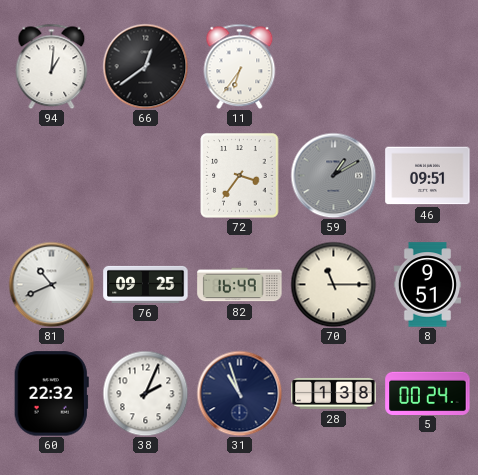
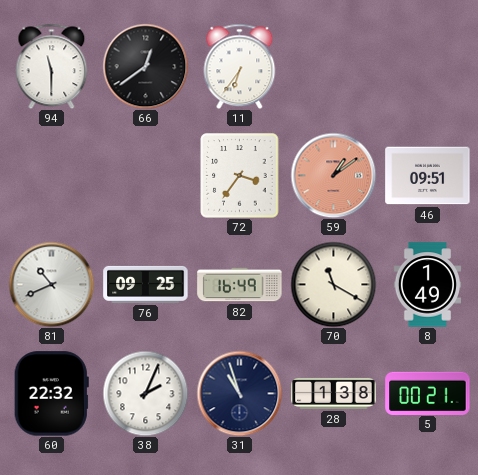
94: 1:01 -> 11:30
59: 1:10 -> 1:09
59 dial: grey -> salmon
70: 11:15 -> 11:20
8: 9:51 -> 1:49
5: 00:24 -> 00:21
